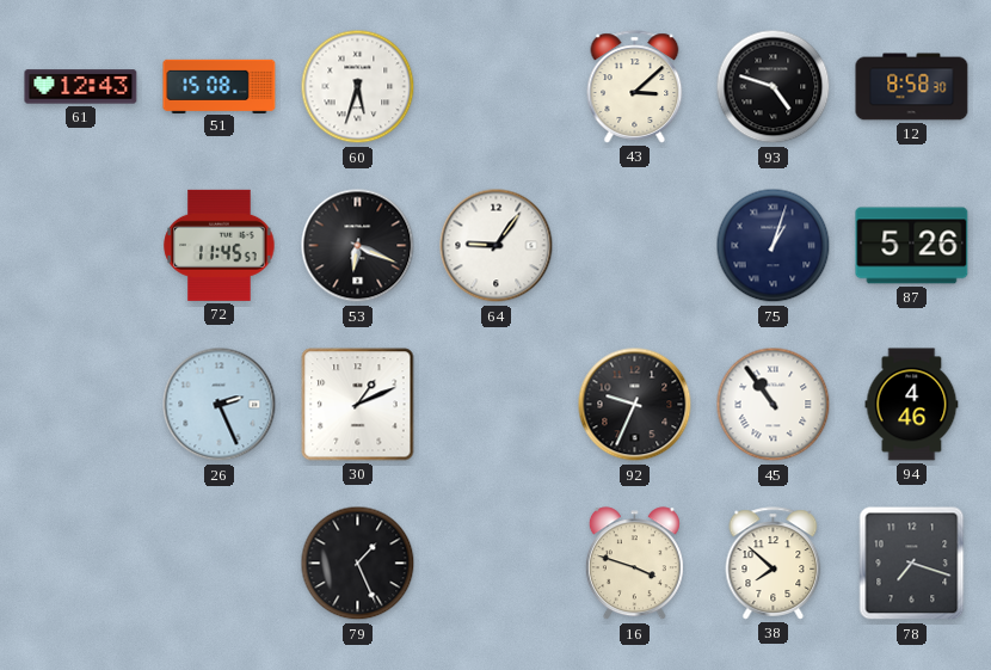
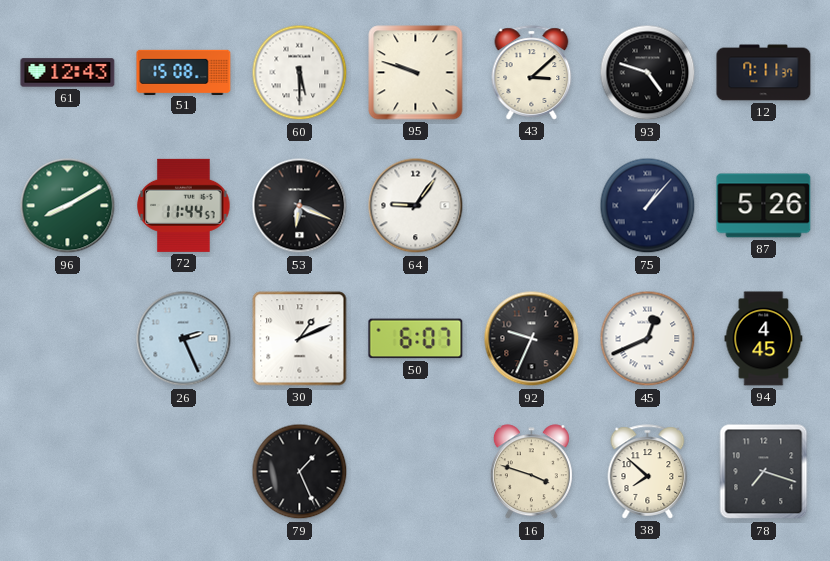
60: 5:33 -> 5:30
95: none -> 9:48
12: 8:58 -> 7:11
96: none -> 8:10
72: 11:45 -> 11:44
75: 1:03 -> 1:07
50: none -> 6:07
45: 10:54 -> 12:41
94: 4:46 -> 4:45
